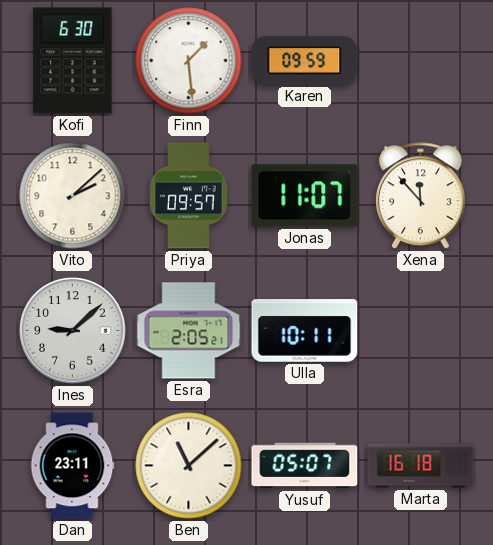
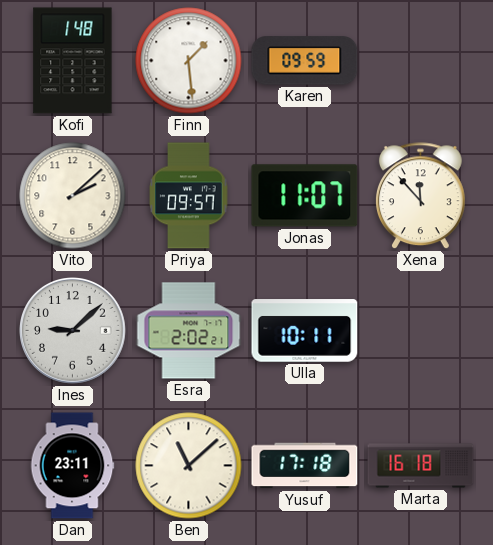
Kofi: 6:30 -> 1:48
Esra: 2:05 -> 2:02
Yusuf: 05:07 -> 17:18
